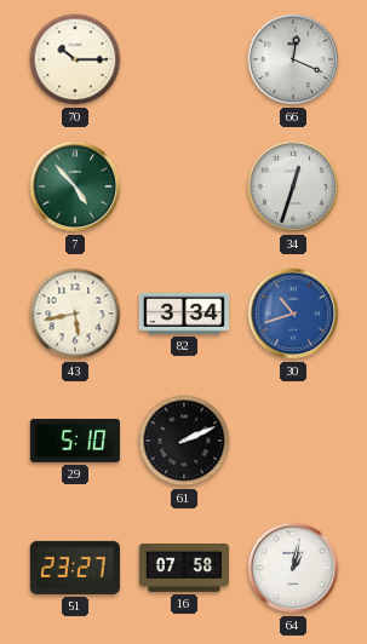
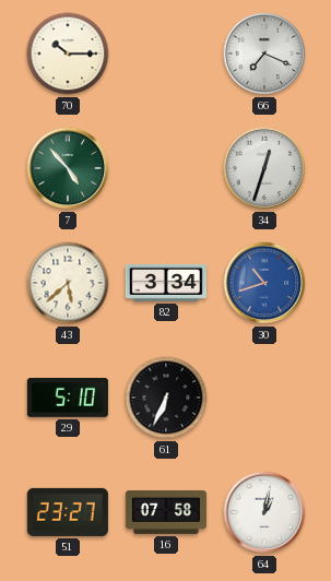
66: 12:19 -> 7:19
43: 5:43 -> 5:38
61: 2:11 -> 6:34
